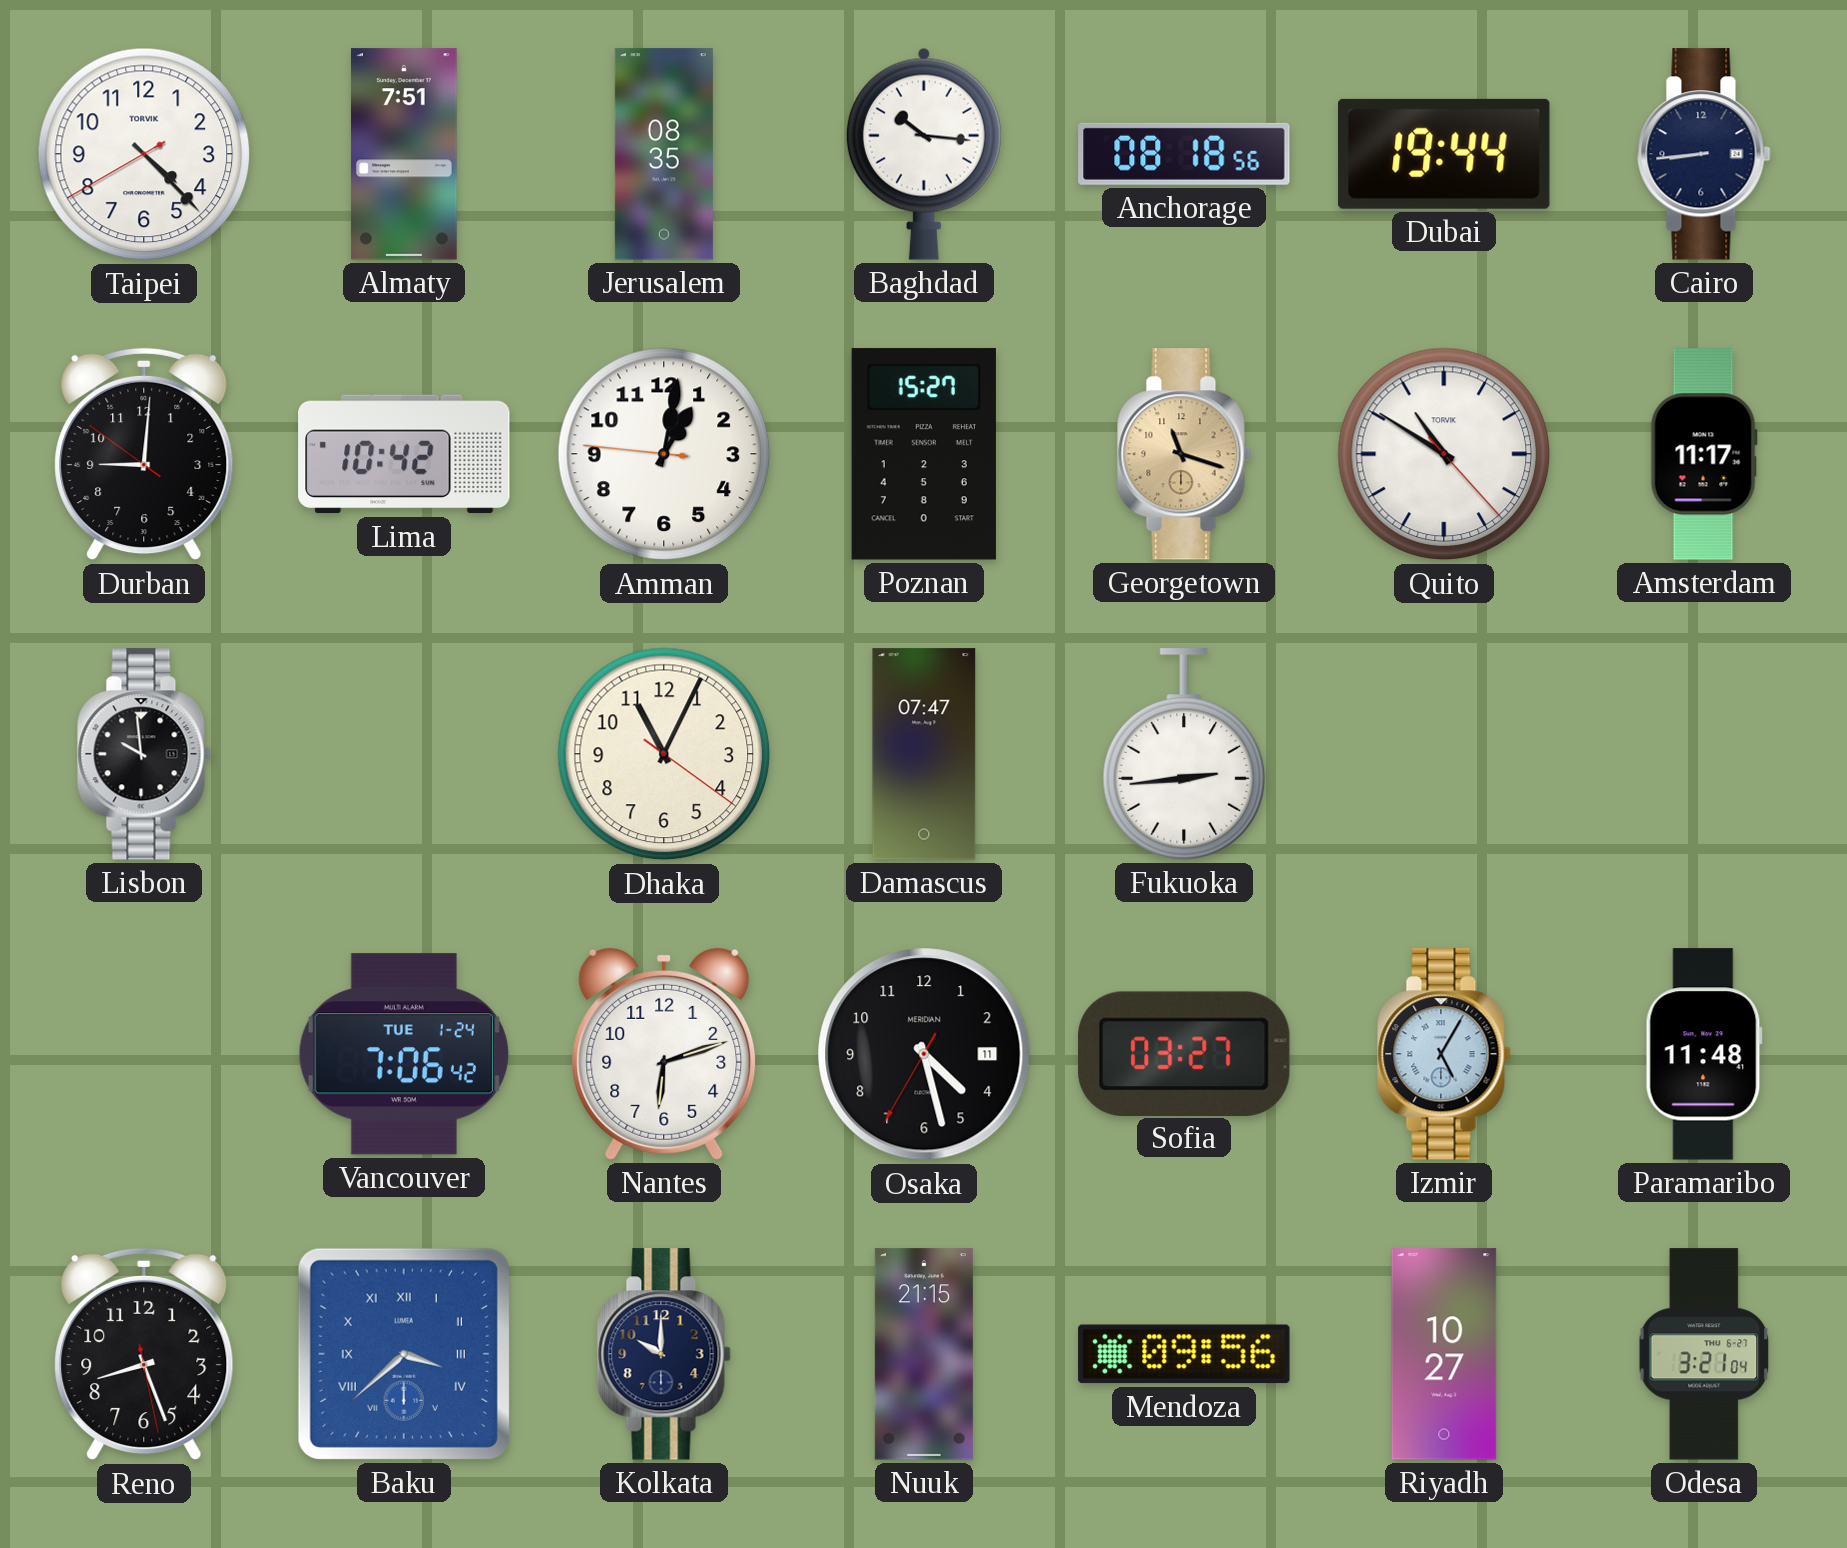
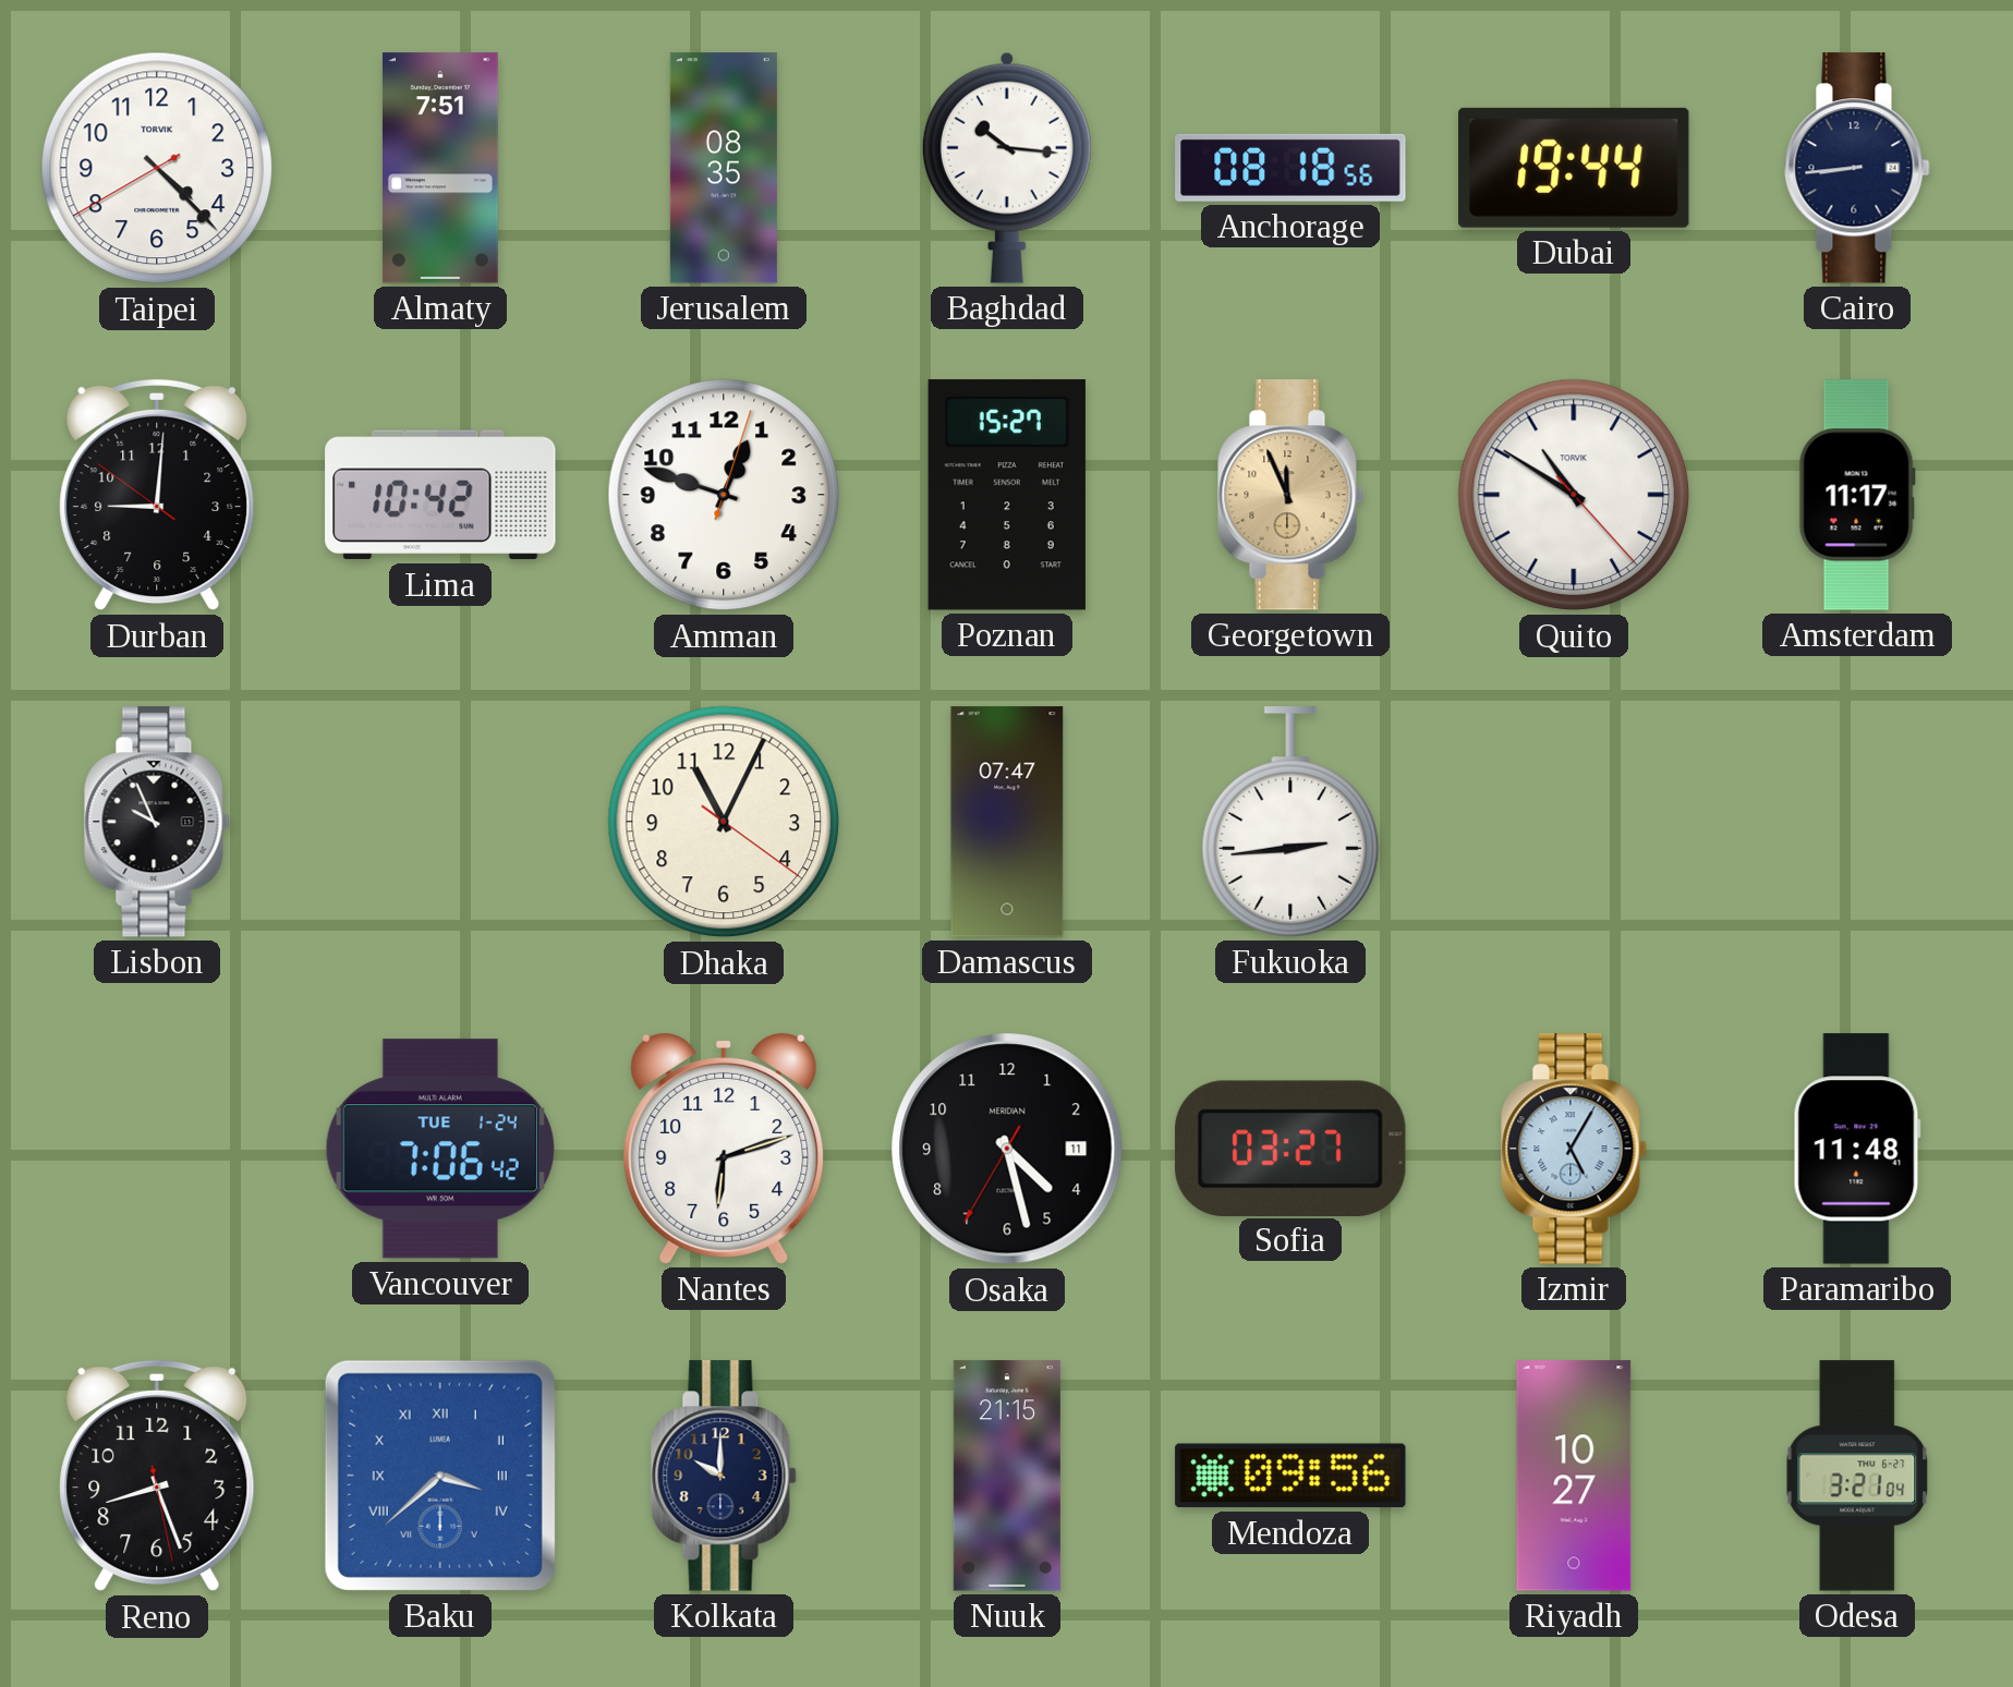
Amman: 1:01 -> 12:48
Georgetown: 11:18 -> 11:56
Lisbon: 9:59 -> 9:56
